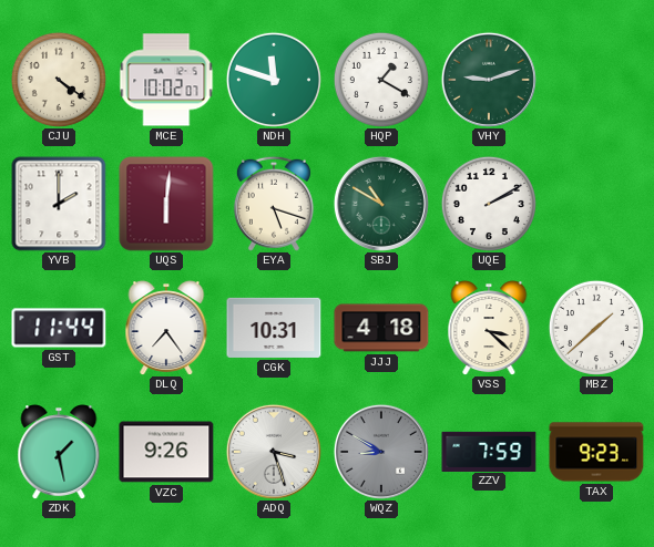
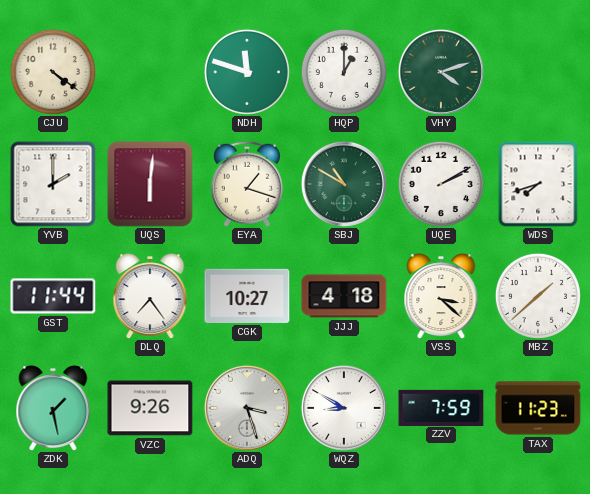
MCE: 10:02 -> none
HQP: 1:20 -> 1:00
VHY: 9:12 -> 4:12
EYA: 5:18 -> 1:18
WDS: none -> 7:42
CGK: 10:31 -> 10:27
WQZ dial: grey -> white
TAX: 9:23 -> 11:23
